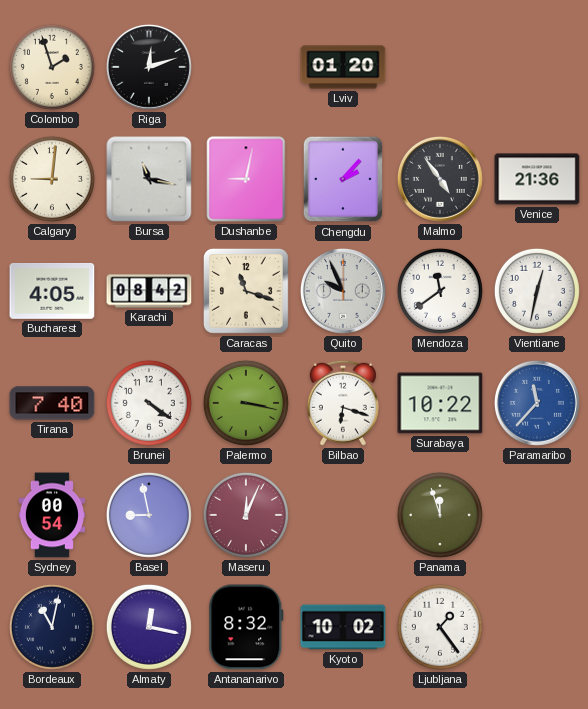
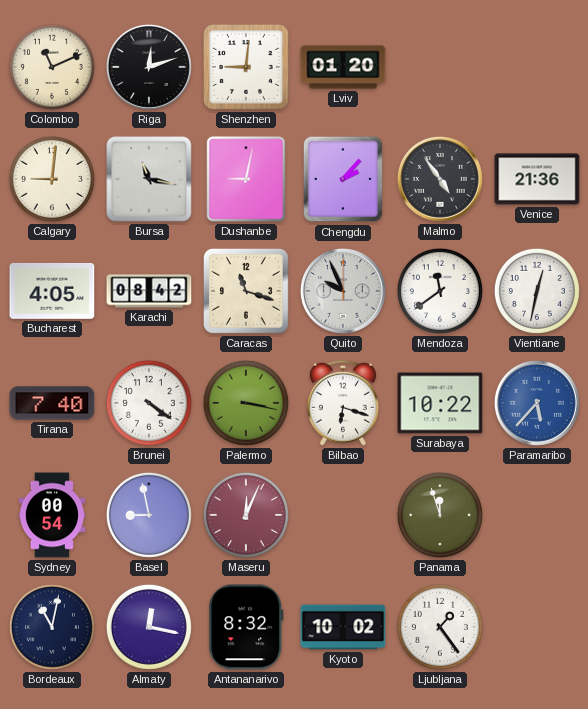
Colombo: 1:57 -> 11:11
Shenzhen: none -> 9:01
Paramaribo: 11:37 -> 5:37
